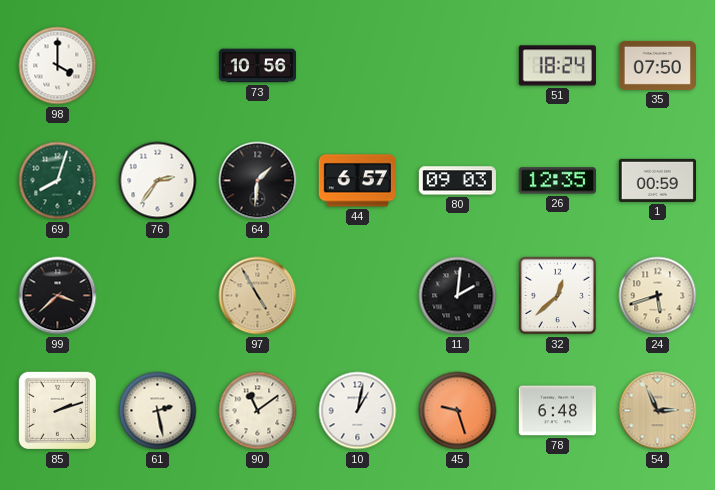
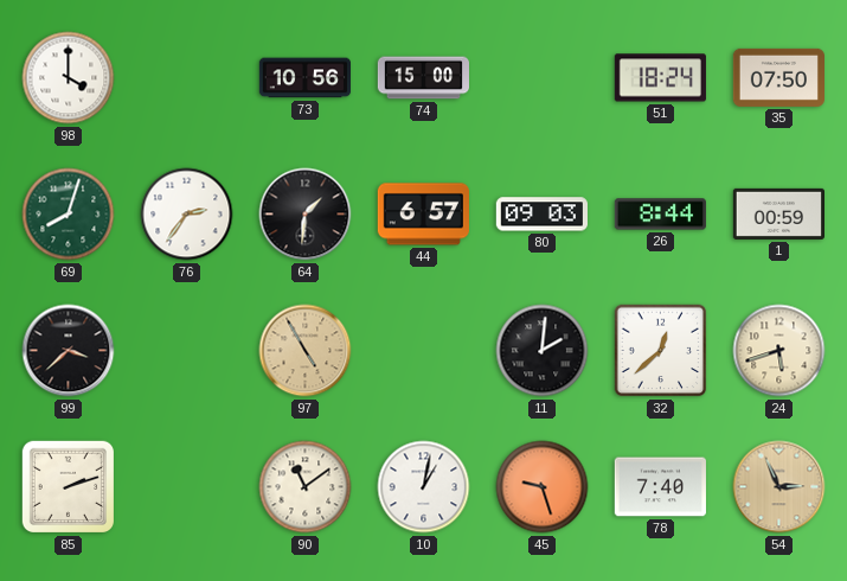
74: none -> 15:00
26: 12:35 -> 8:44
61: 2:28 -> none
78: 6:48 -> 7:40
